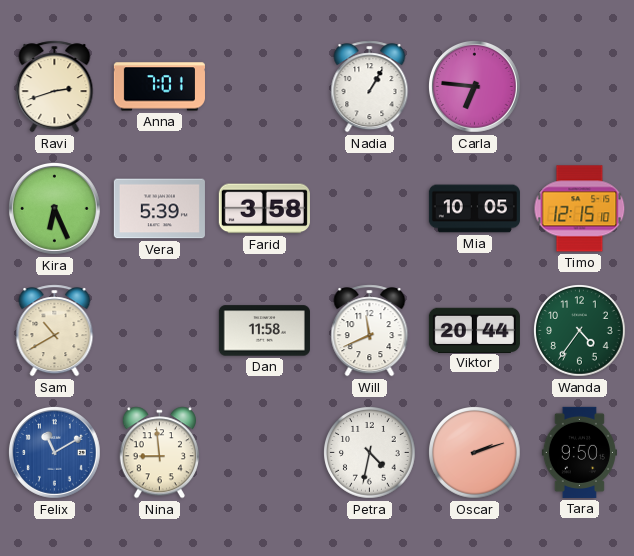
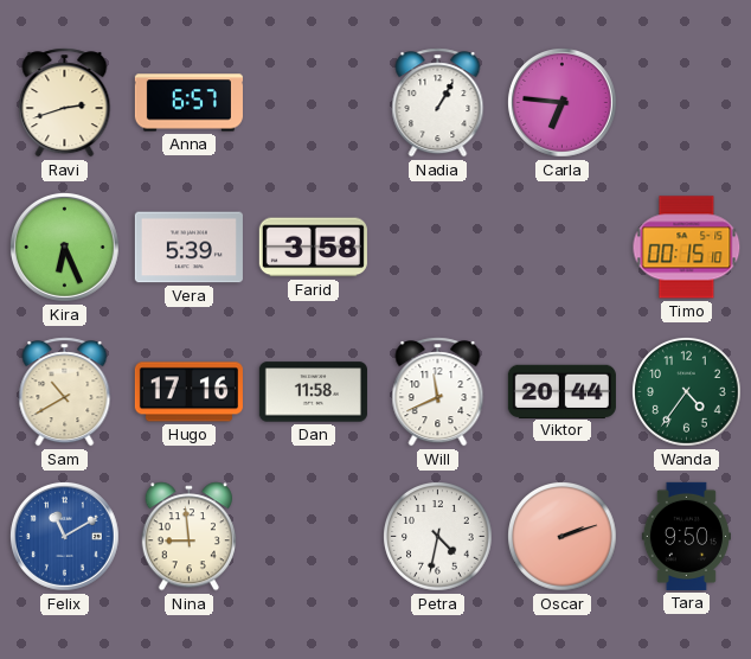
Anna: 7:01 -> 6:57
Mia: 10:05 -> none
Timo: 12:15 -> 00:15
Hugo: none -> 17:16
